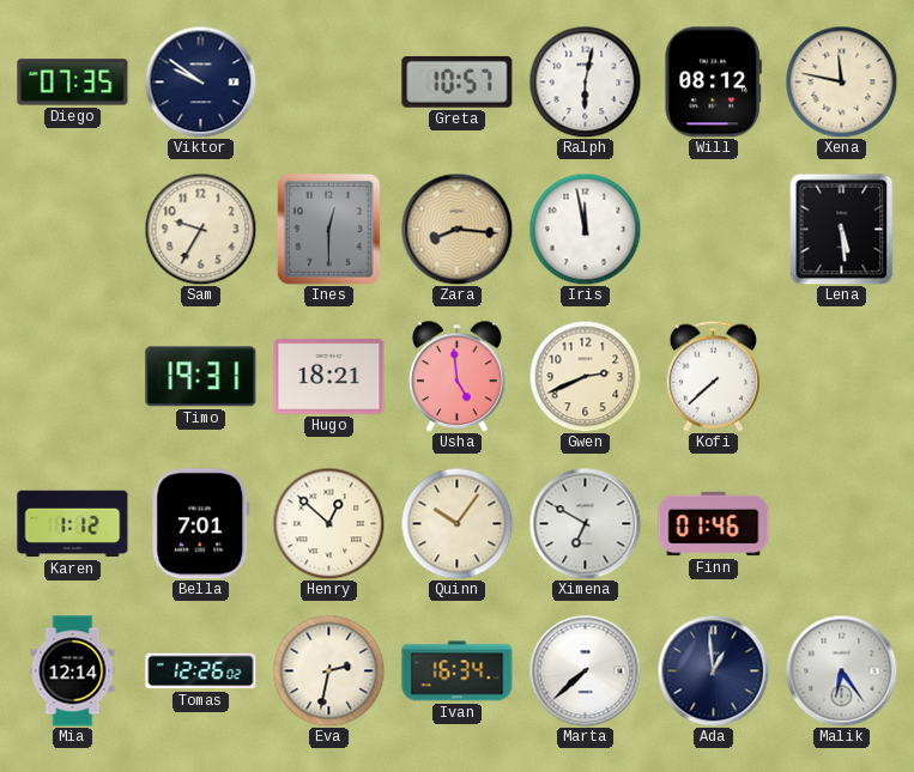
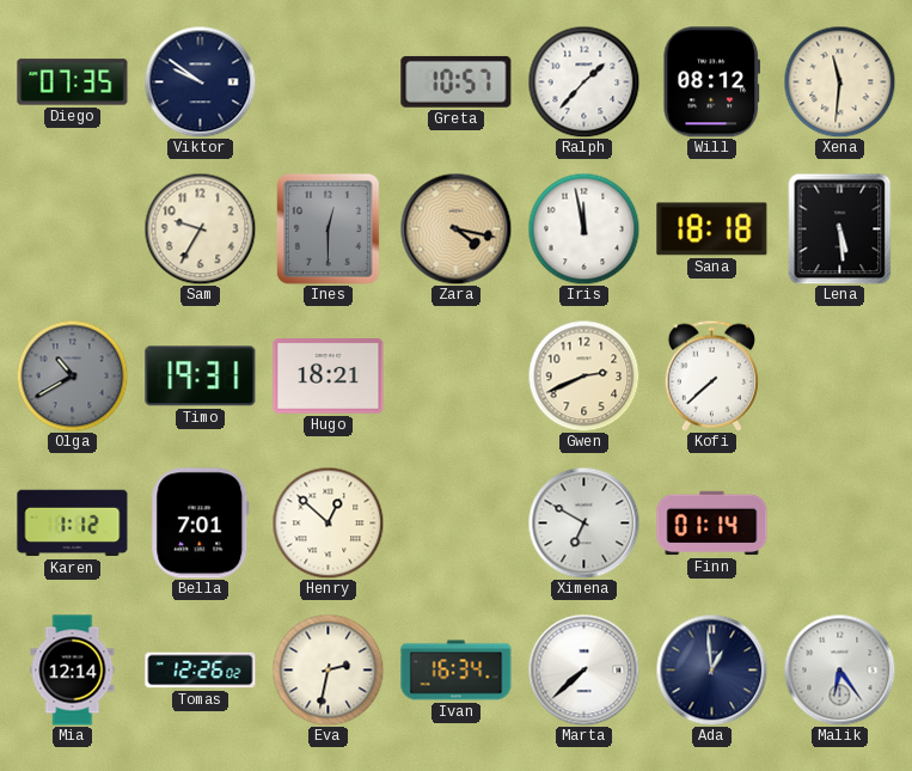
Ralph: 6:02 -> 1:37
Xena: 11:47 -> 11:31
Zara: 8:16 -> 4:17
Sana: none -> 18:18
Olga: none -> 10:40
Usha: 4:59 -> none
Quinn: 10:06 -> none
Finn: 01:46 -> 01:14
